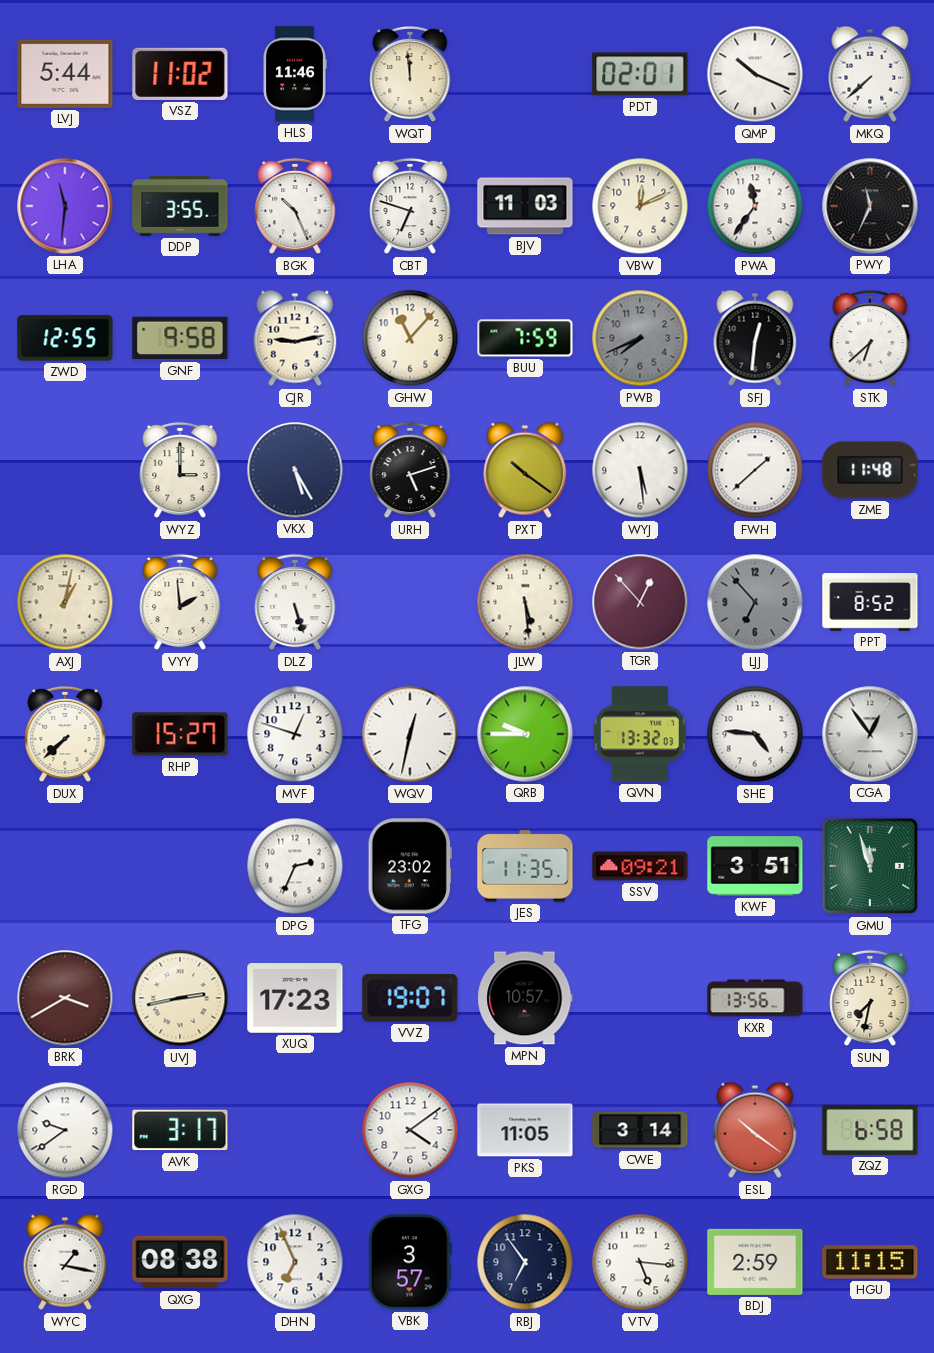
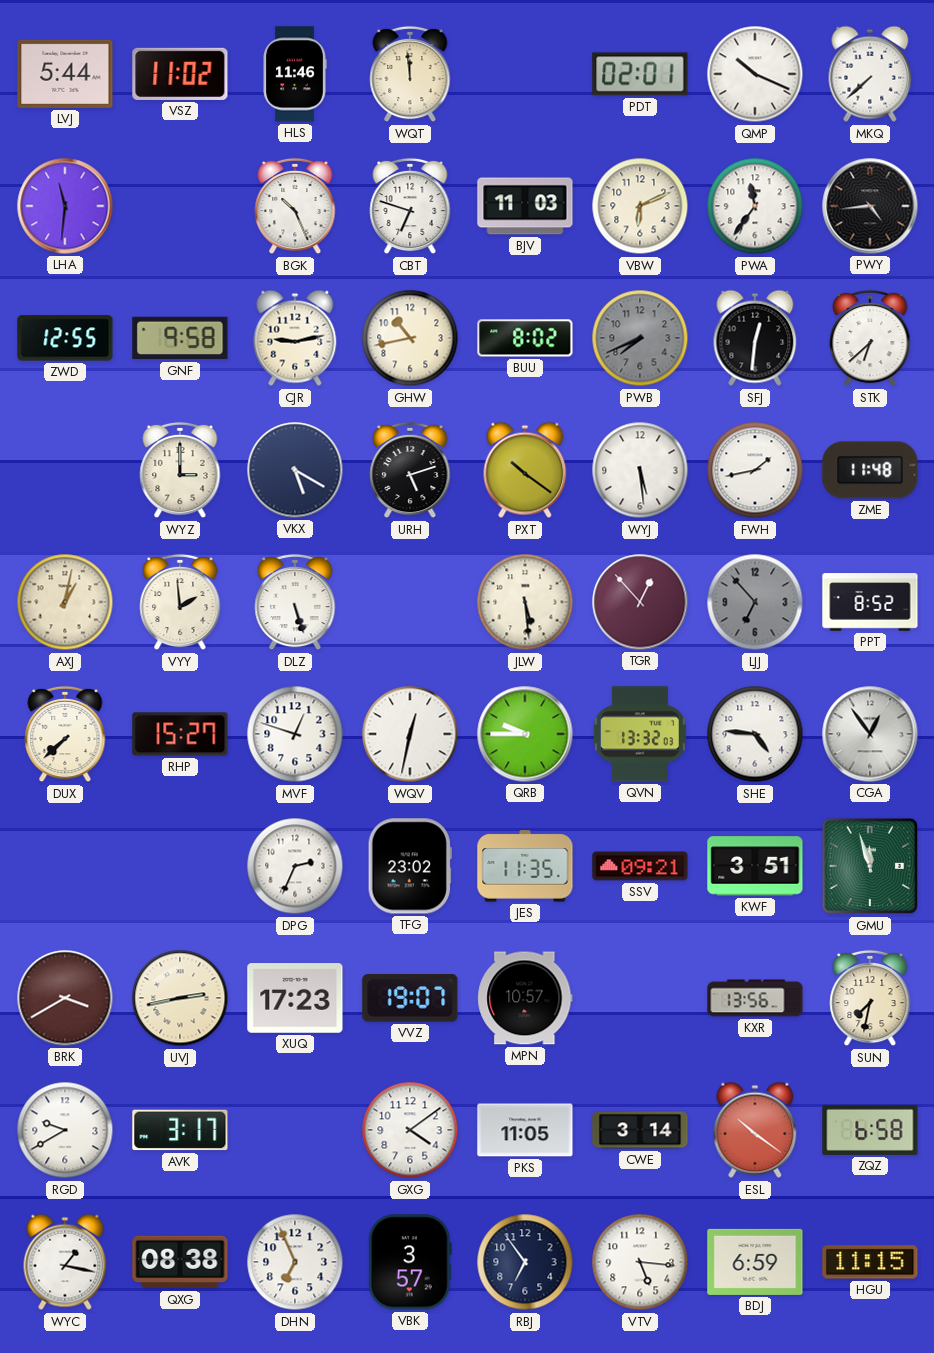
DDP: 3:55 -> none
VBW: 12:11 -> 6:11
PWY: 11:34 -> 4:44
GHW: 11:07 -> 10:43
BUU: 7:59 -> 8:02
VKX: 5:25 -> 5:20
FWH: 1:38 -> 1:43
RGD: 9:39 -> 9:40
BDJ: 2:59 -> 6:59
